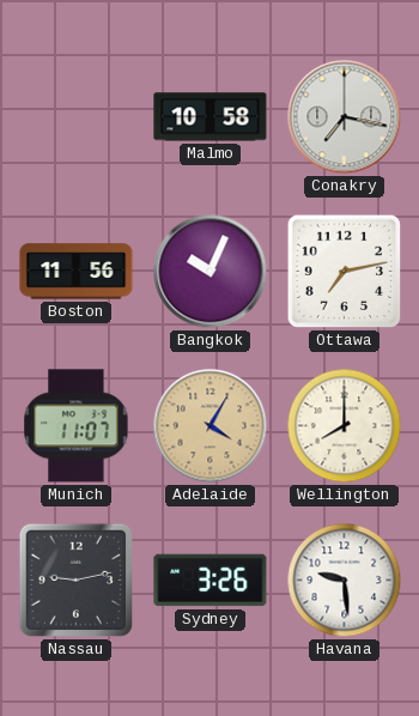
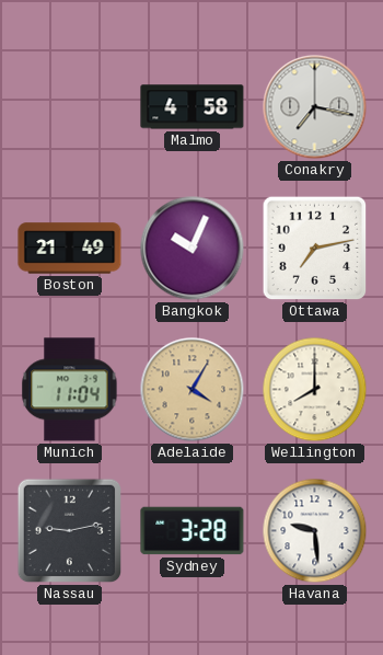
Malmo: 10:58 -> 4:58
Boston: 11:56 -> 21:49
Munich: 11:07 -> 11:04
Sydney: 3:26 -> 3:28
